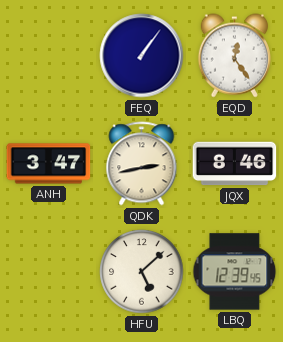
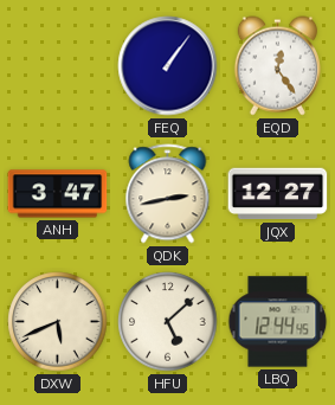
JQX: 8:46 -> 12:27
DXW: none -> 5:41
LBQ: 12:39 -> 12:44
